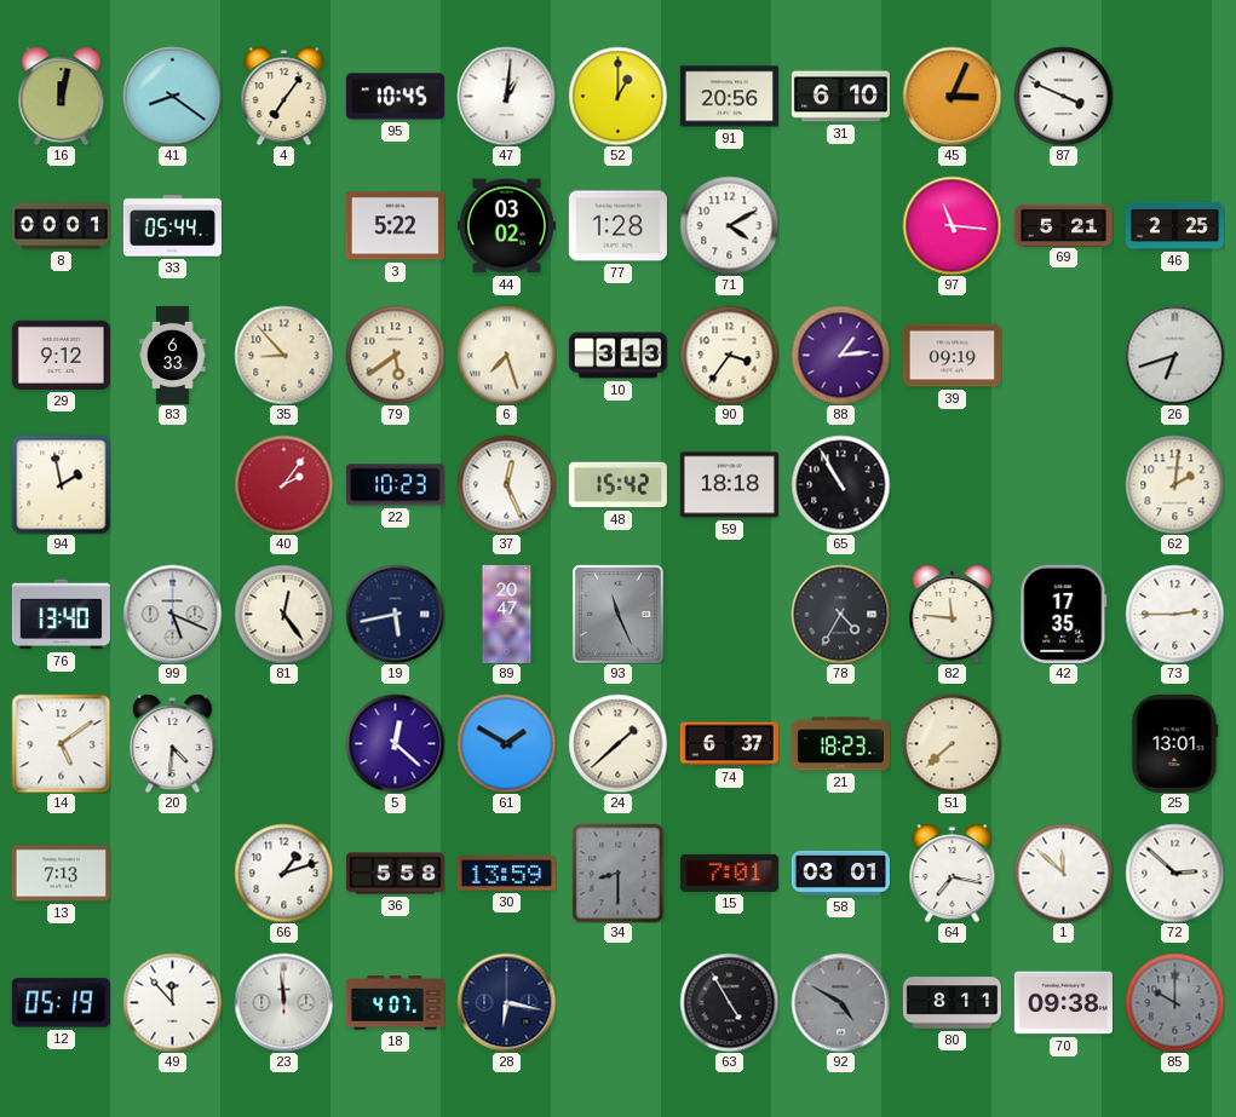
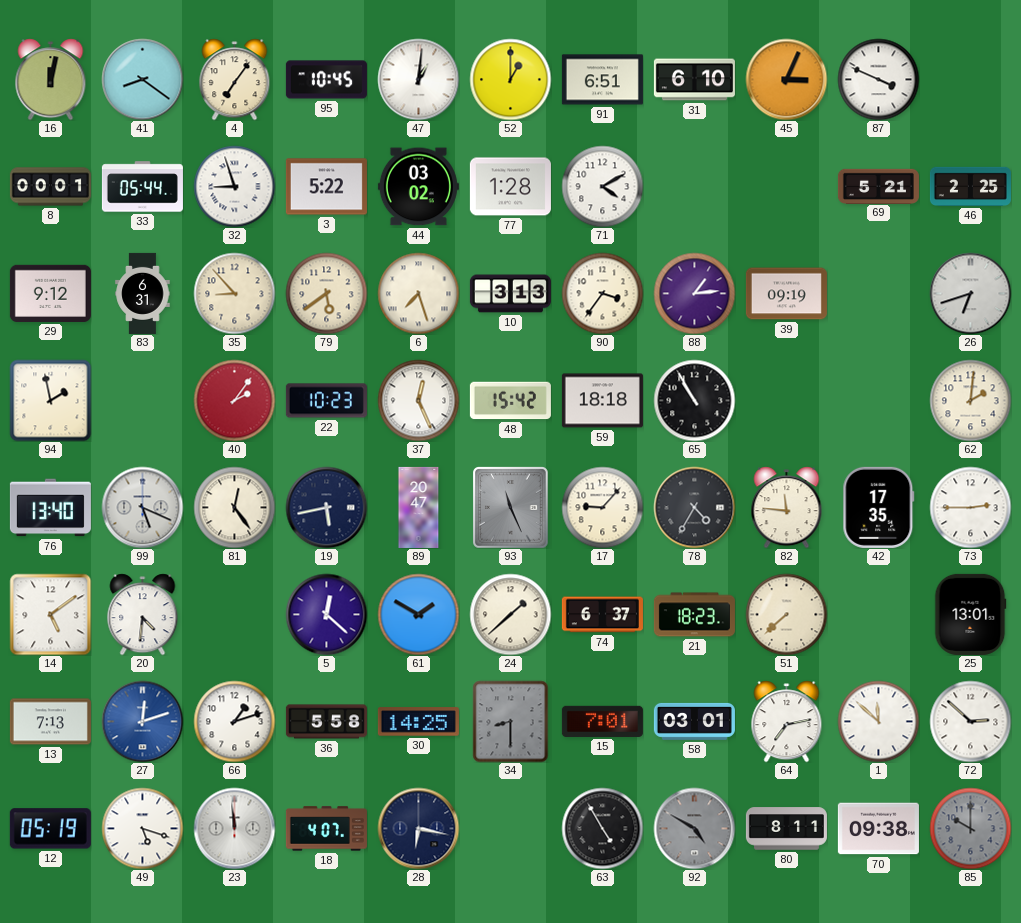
91: 20:56 -> 6:51
32: none -> 8:57
97: 11:16 -> none
83: 6:33 -> 6:31
17: none -> 9:07
27: none -> 12:12
30: 13:59 -> 14:25
64: 7:17 -> 7:13
49: 11:53 -> 5:18
